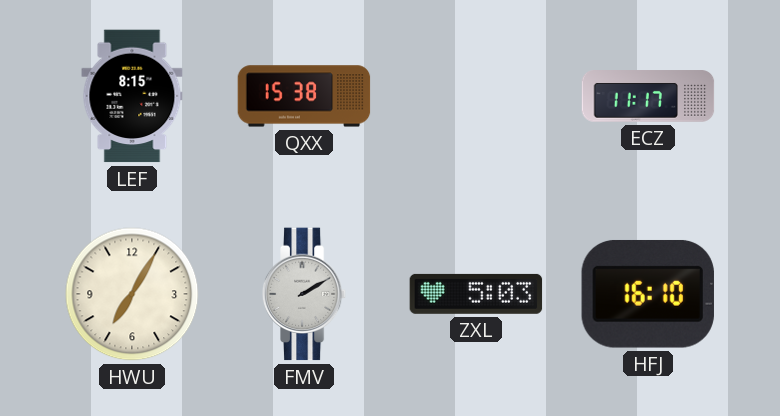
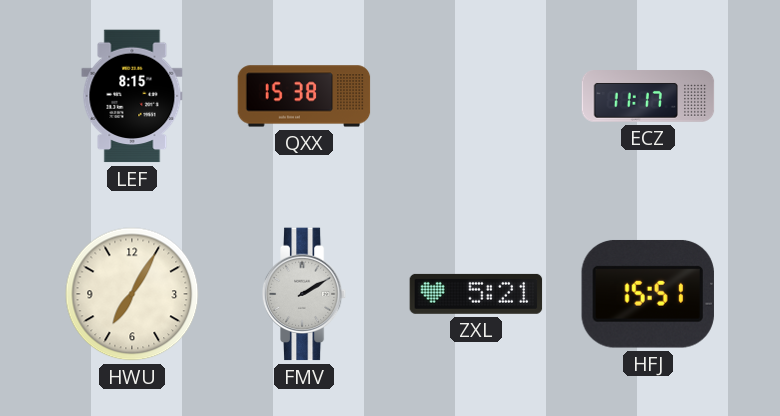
ZXL: 5:03 -> 5:21
HFJ: 16:10 -> 15:51
